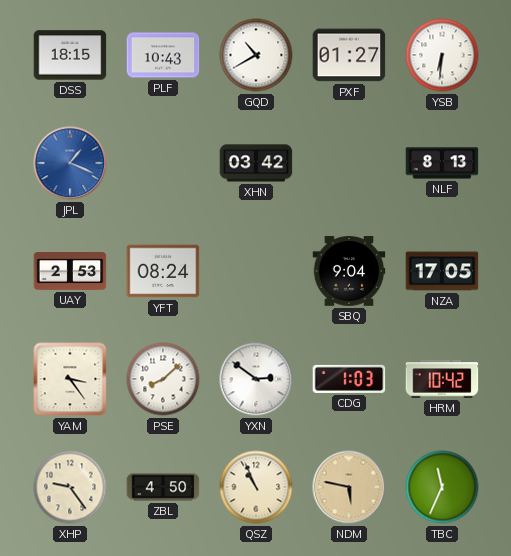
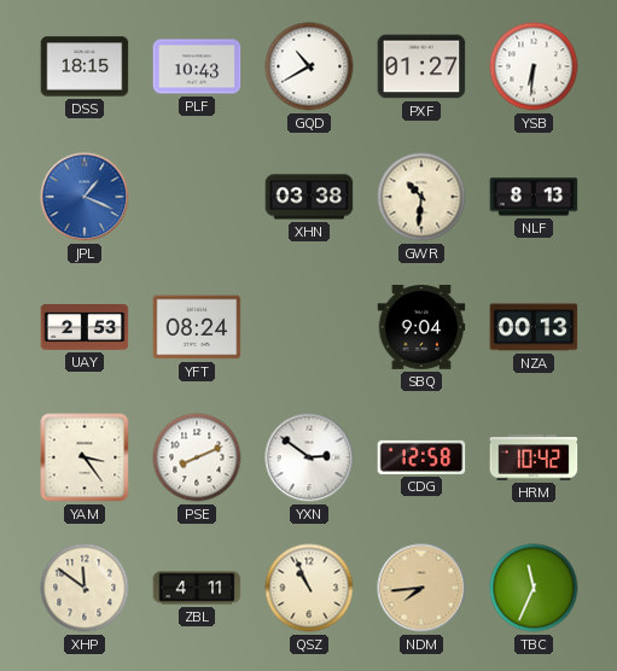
XHN: 03:42 -> 03:38
GWR: none -> 10:31
NZA: 17:05 -> 00:13
PSE: 8:08 -> 8:11
CDG: 1:03 -> 12:58
XHP: 9:24 -> 11:51
ZBL: 4:50 -> 4:11
NDM: 5:47 -> 7:44
